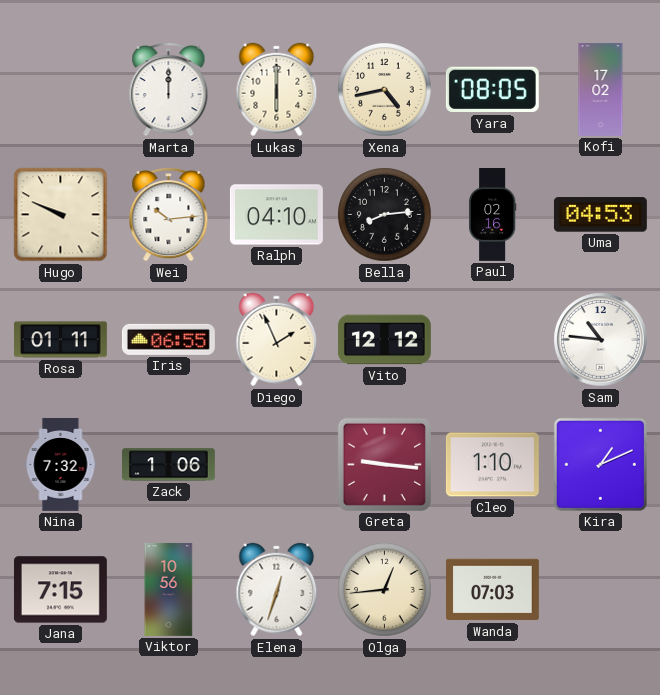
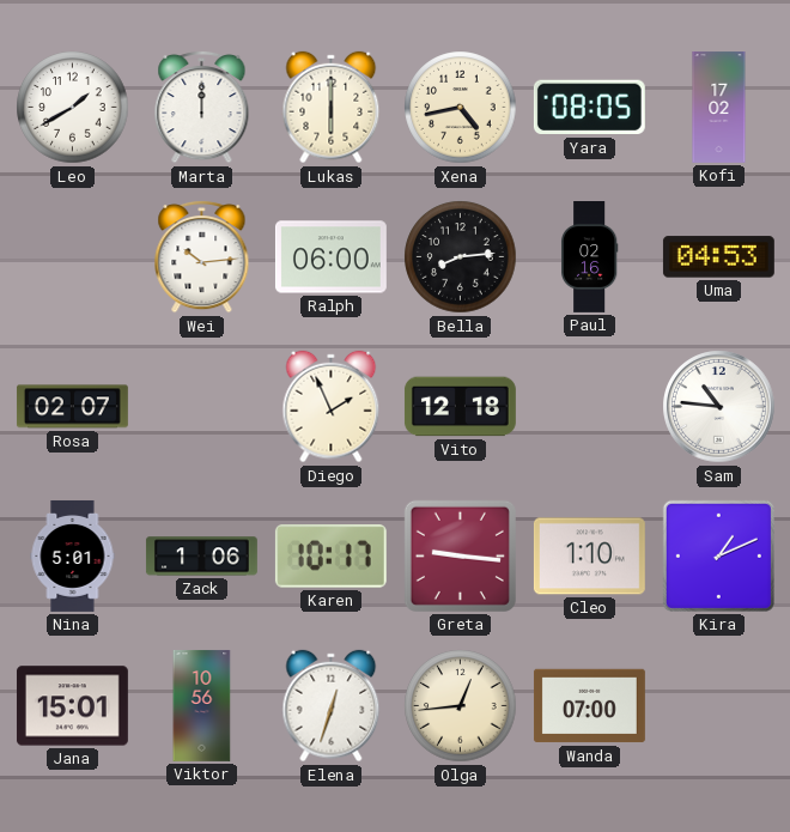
Leo: none -> 1:40
Hugo: 9:49 -> none
Ralph: 04:10 -> 06:00
Rosa: 01:11 -> 02:07
Iris: 06:55 -> none
Vito: 12:12 -> 12:18
Nina: 7:32 -> 5:01
Karen: none -> 10:17
Jana: 7:15 -> 15:01
Wanda: 07:03 -> 07:00
